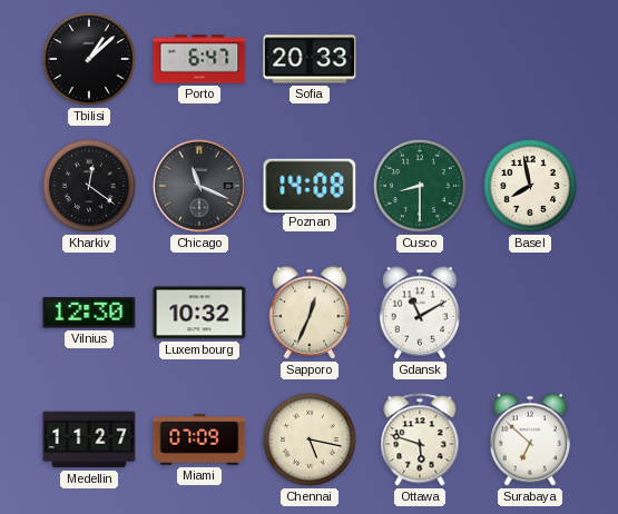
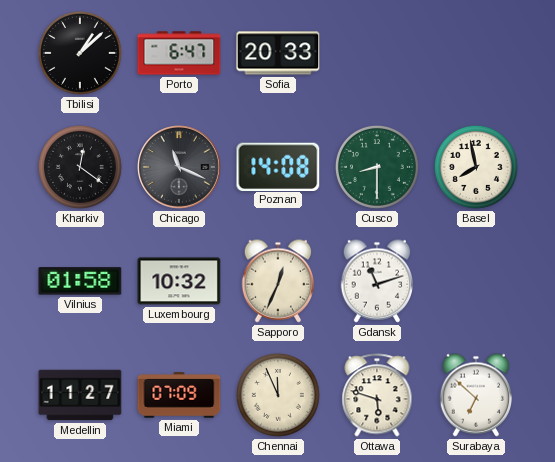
Vilnius: 12:30 -> 01:58
Gdansk: 11:10 -> 11:12
Chennai: 5:17 -> 11:56
